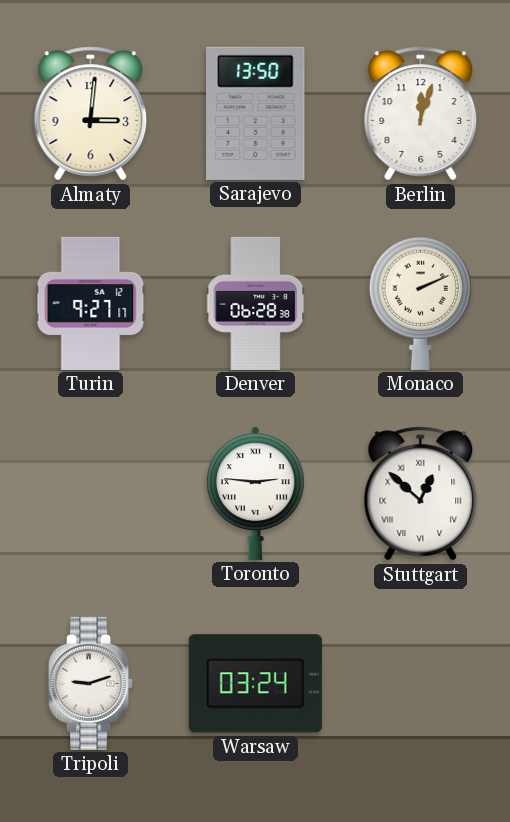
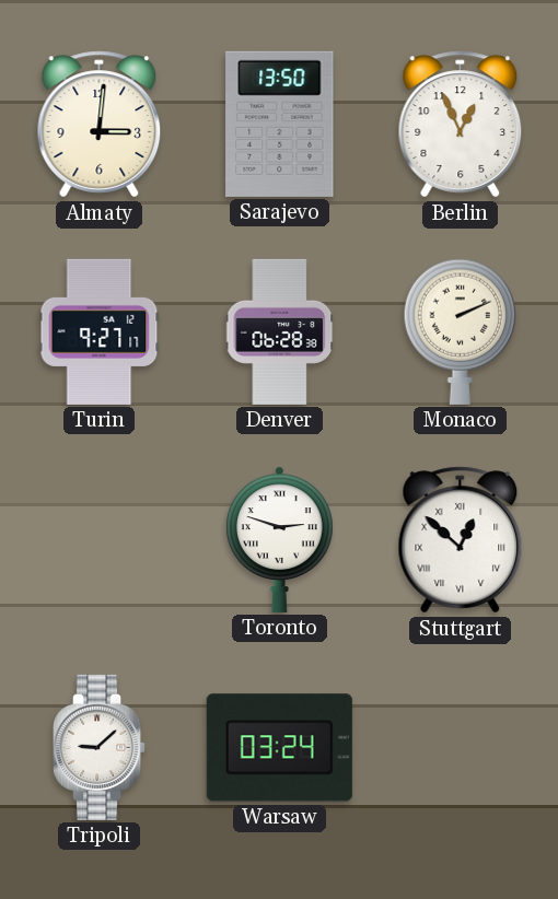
Berlin: 12:03 -> 12:56
Toronto: 2:46 -> 2:48
Tripoli: 9:12 -> 9:08
